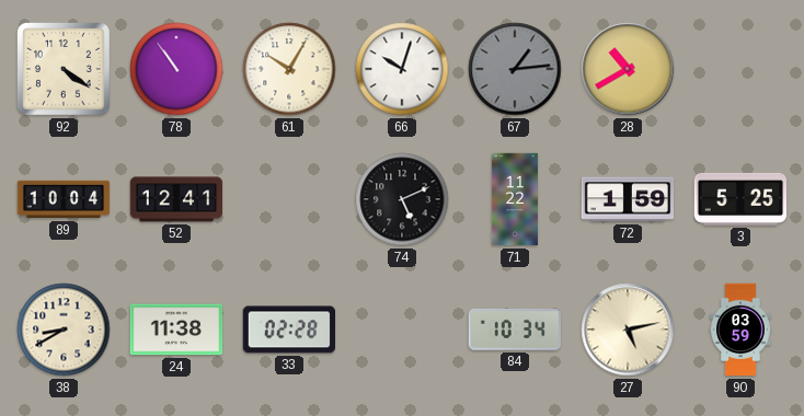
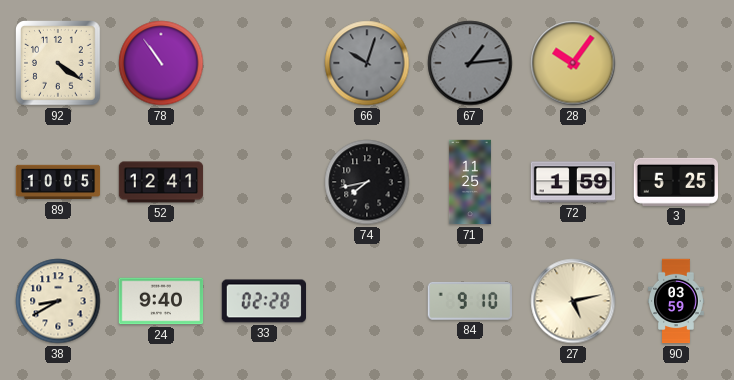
61: 10:05 -> none
66 dial: white -> grey
28: 10:40 -> 10:06
89: 10:04 -> 10:05
74: 5:11 -> 7:43
71: 11:22 -> 11:25
24: 11:38 -> 9:40
84: 10:34 -> 9:10
